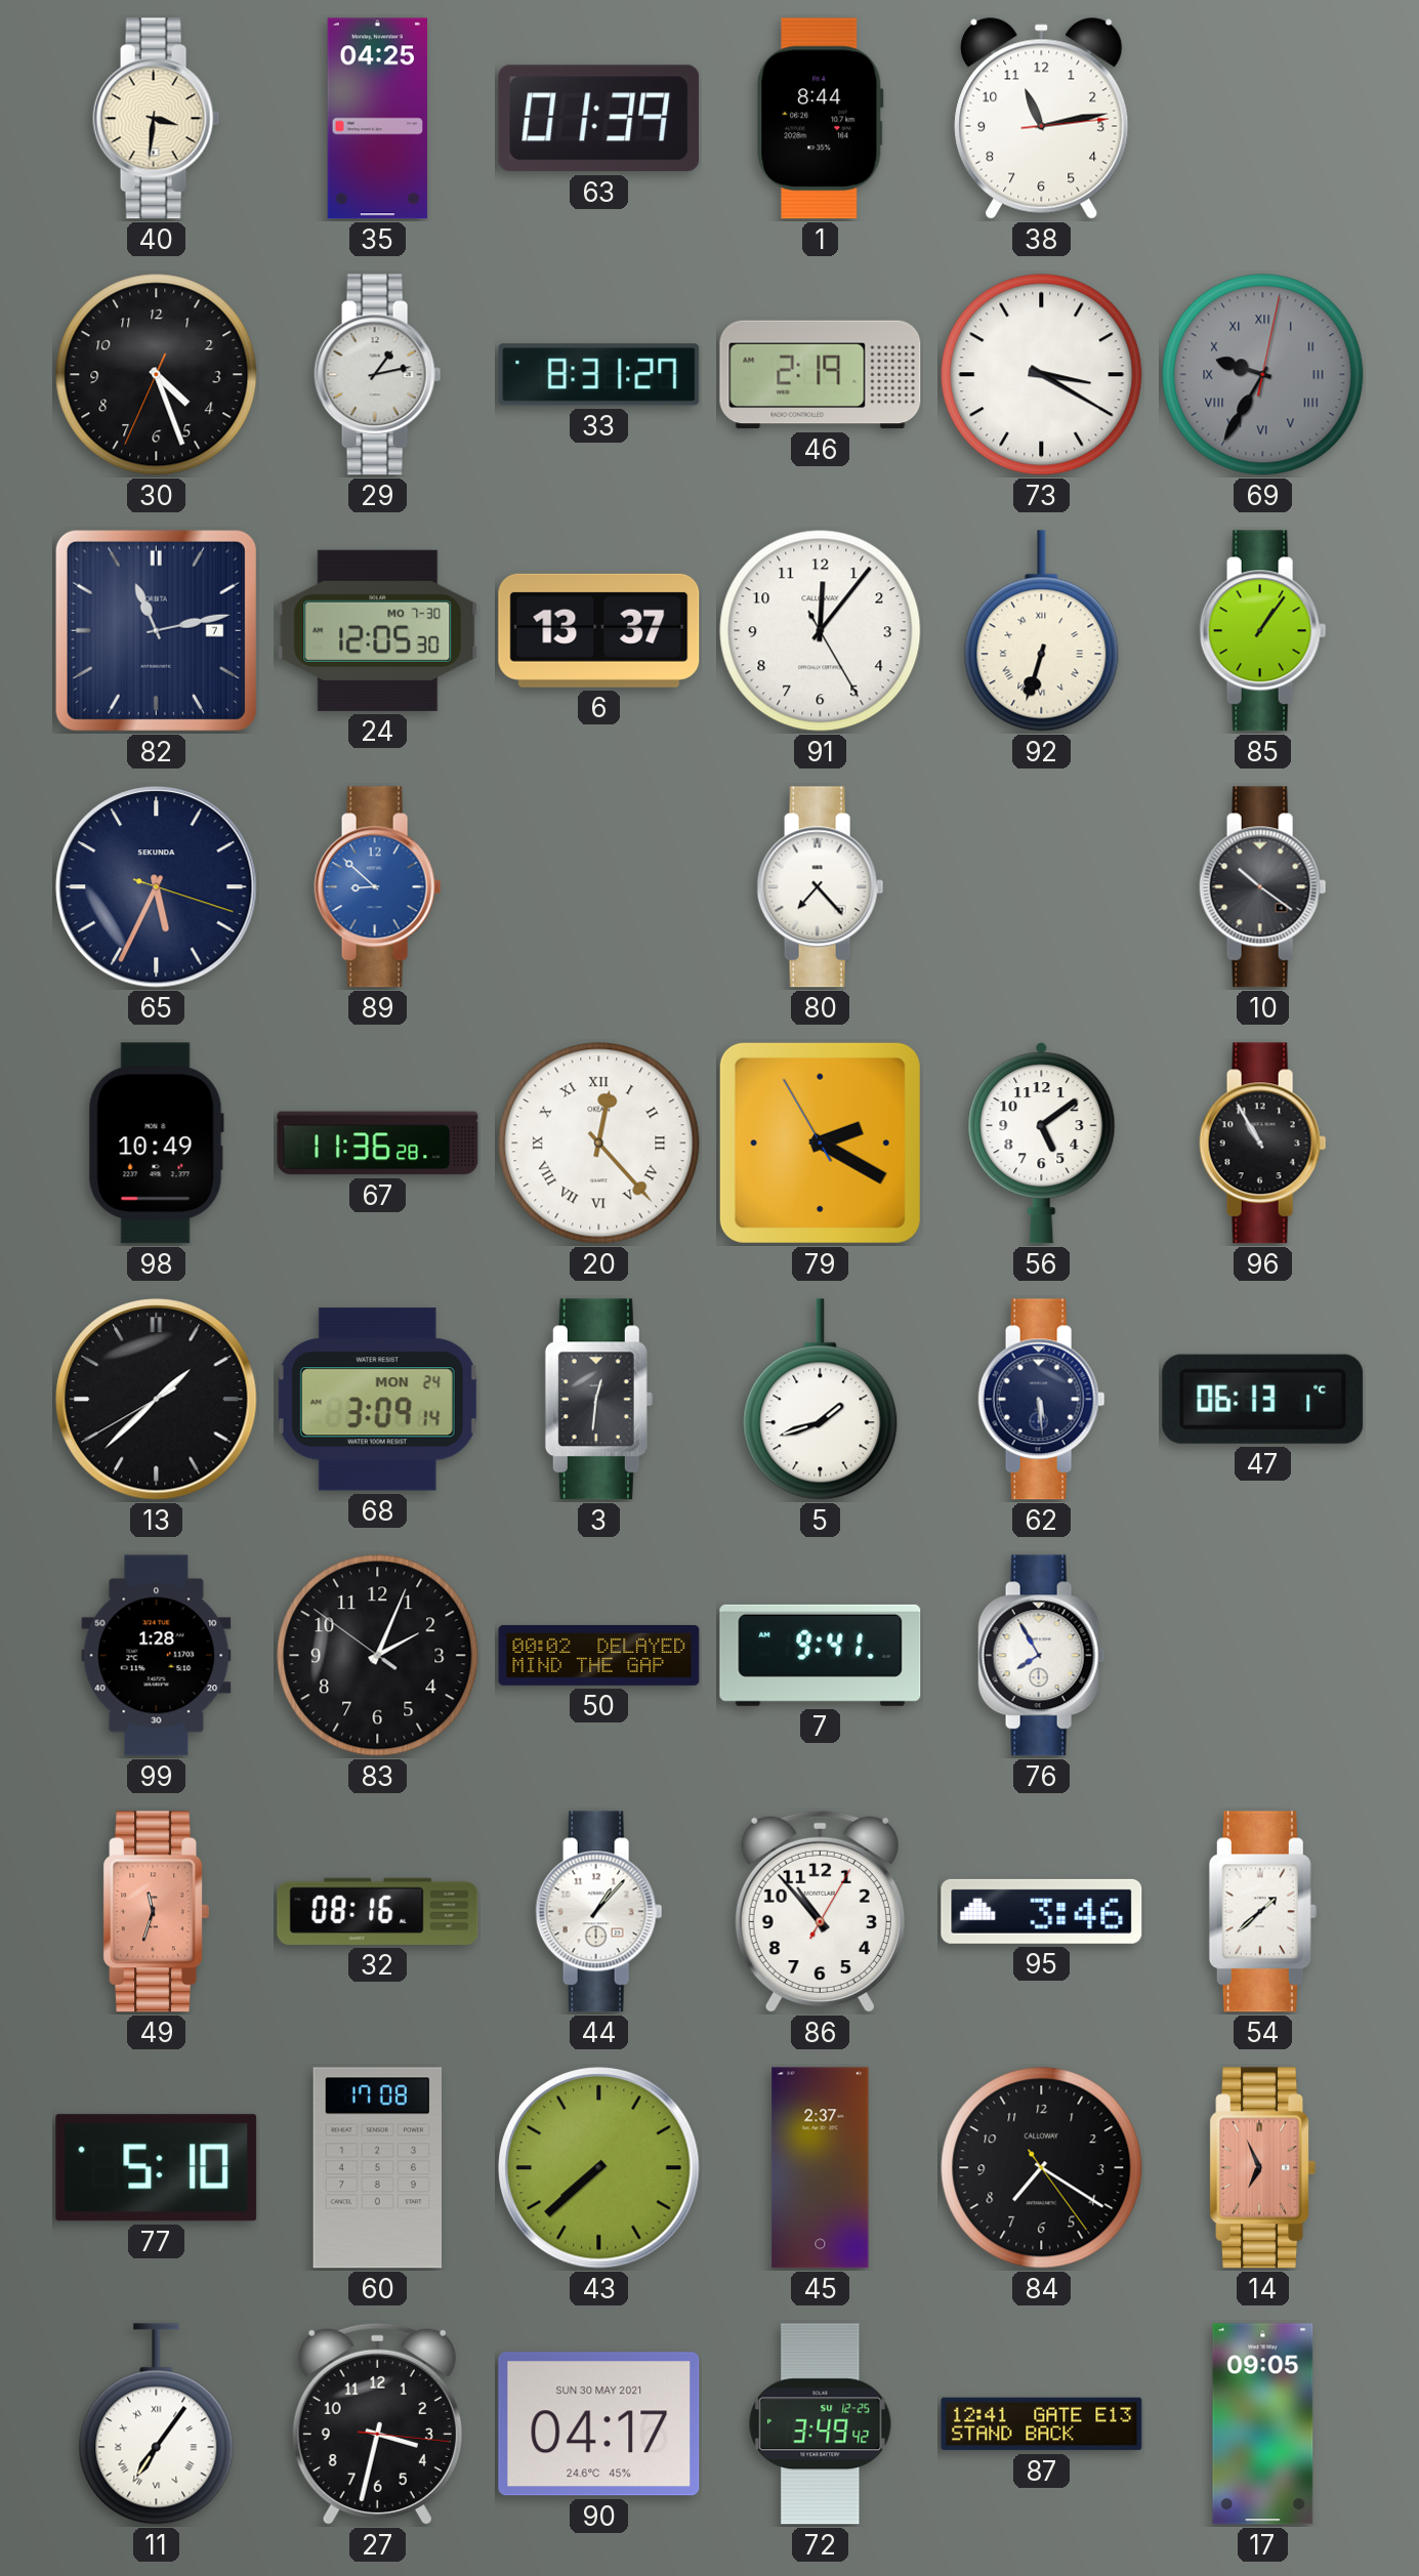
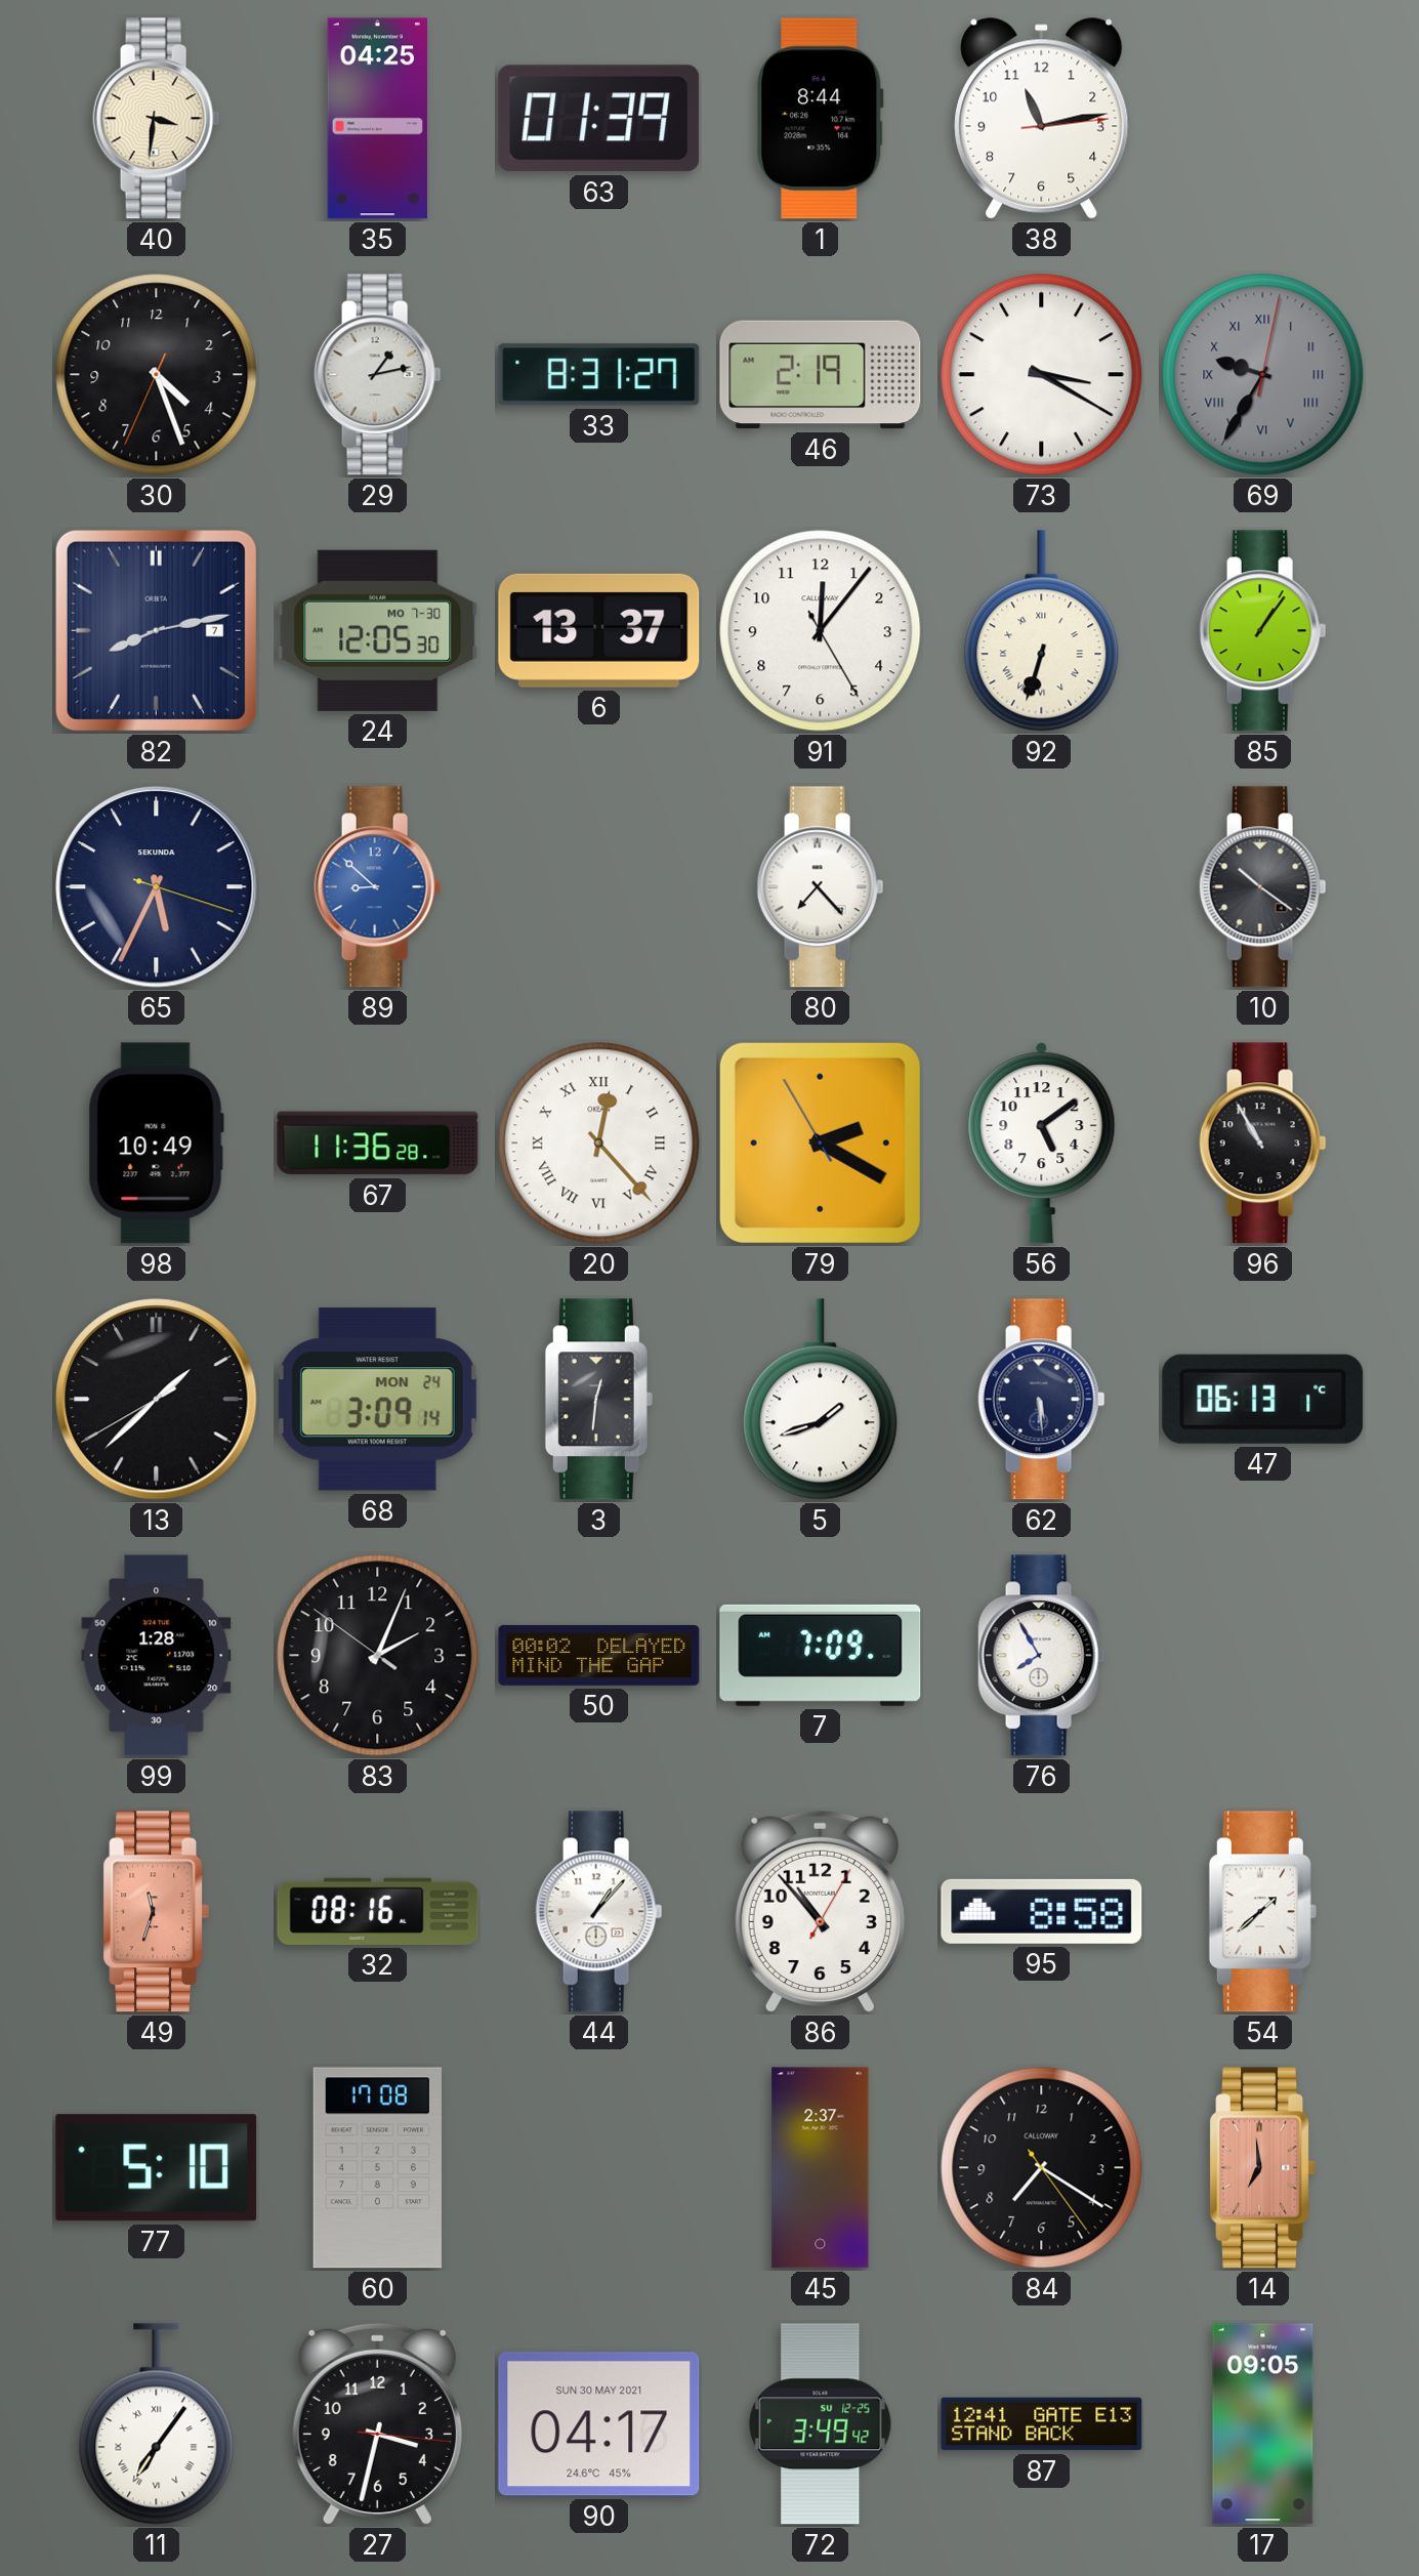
82: 11:13 -> 8:13
7: 9:41 -> 7:09
95: 3:46 -> 8:58
43: 7:38 -> none
14: 6:56 -> 6:59
